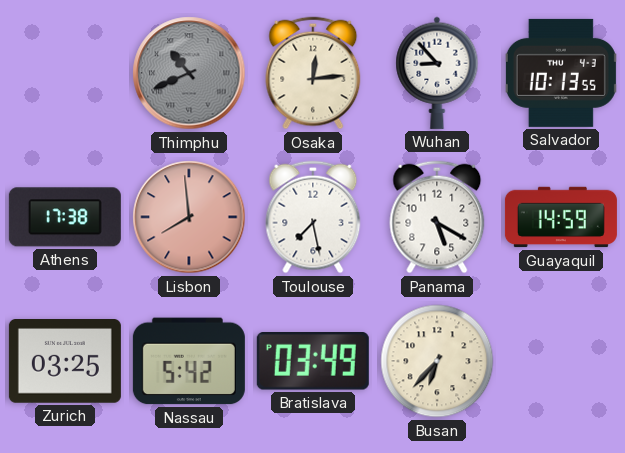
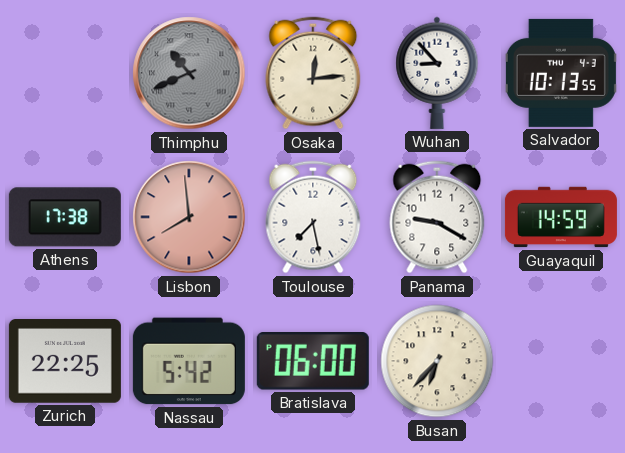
Panama: 5:20 -> 9:20
Zurich: 03:25 -> 22:25
Bratislava: 03:49 -> 06:00
